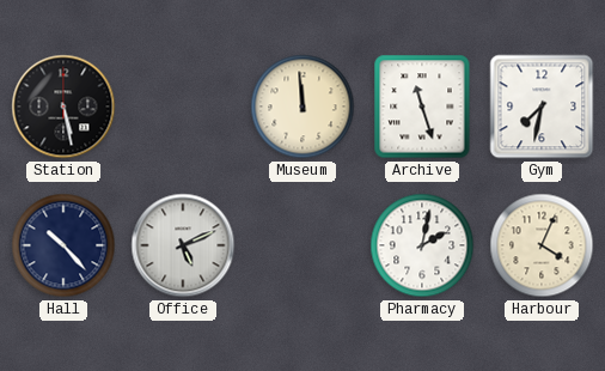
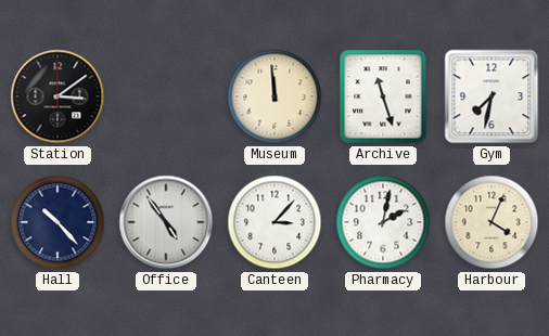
Station: 5:28 -> 3:09
Office: 5:11 -> 4:54
Canteen: none -> 3:07
